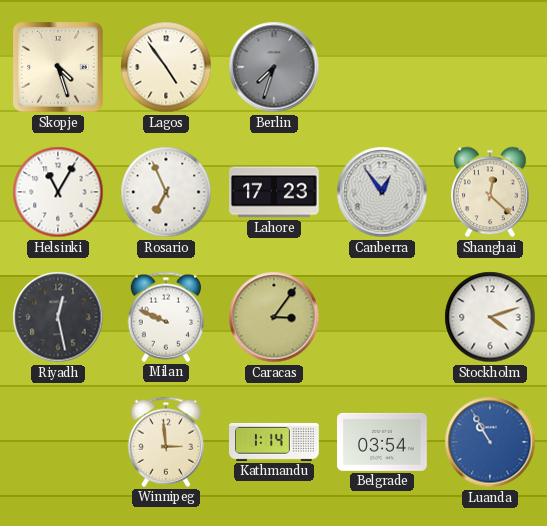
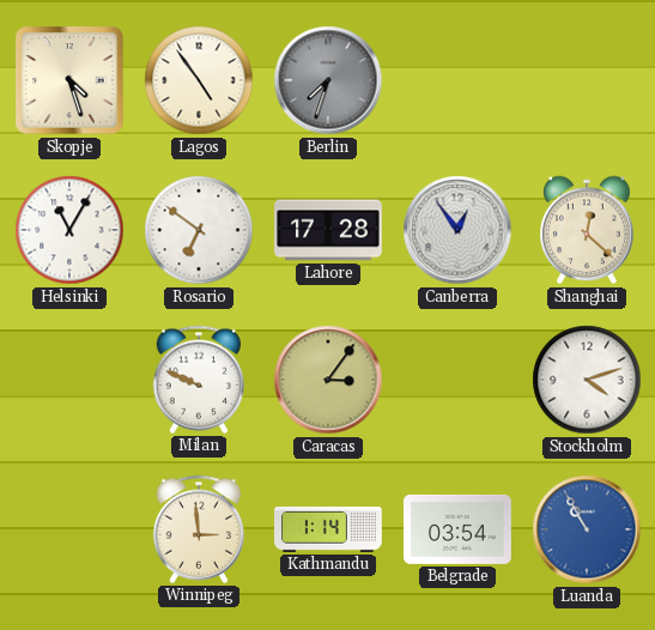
Rosario: 6:56 -> 6:51
Lahore: 17:23 -> 17:28
Riyadh: 12:28 -> none
